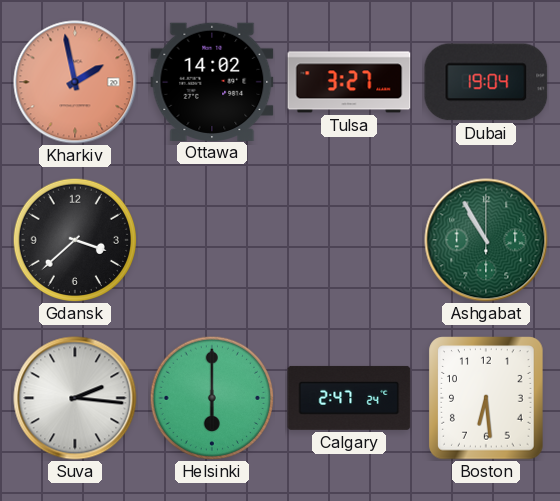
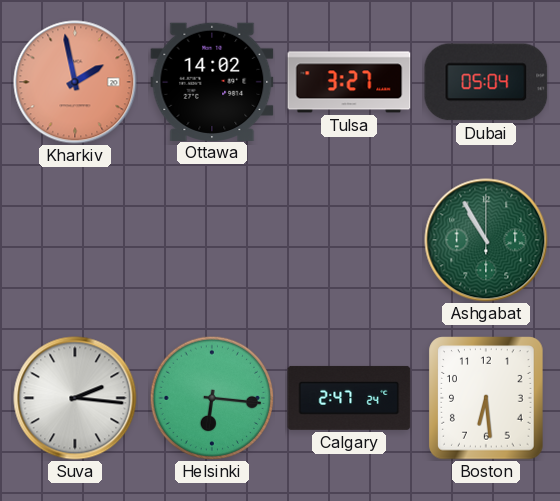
Dubai: 19:04 -> 05:04
Gdansk: 3:38 -> none
Helsinki: 6:00 -> 6:16
